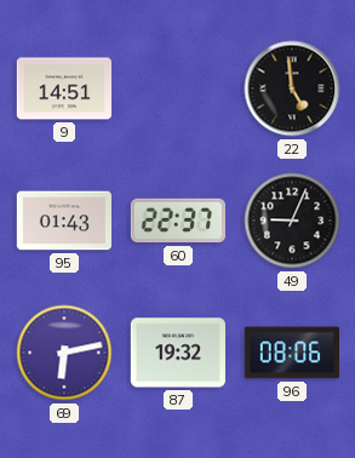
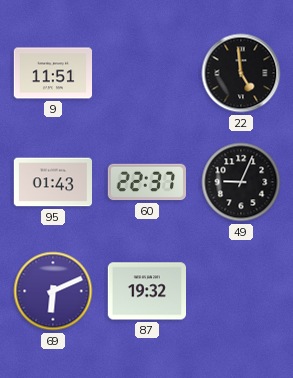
9: 14:51 -> 11:51
69: 6:13 -> 6:11
96: 08:06 -> none
